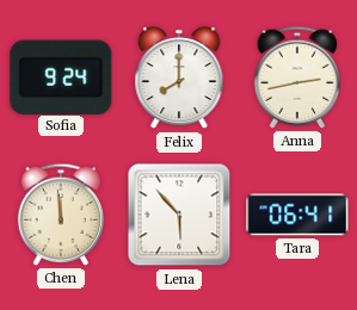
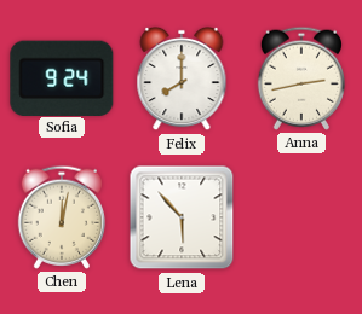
Chen: 11:59 -> 12:02
Tara: 06:41 -> none
